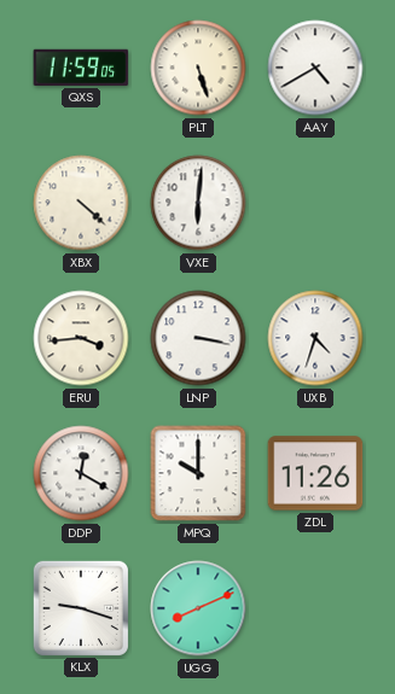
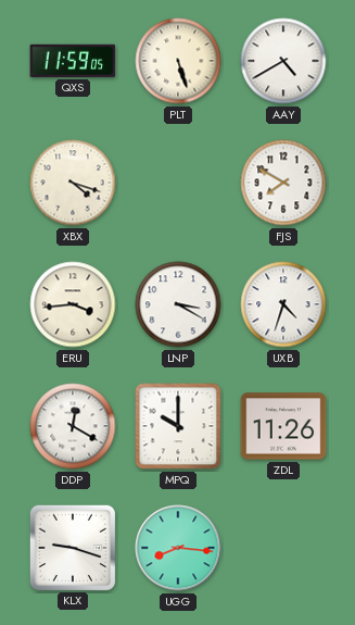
XBX: 4:22 -> 4:18
VXE: 6:01 -> none
FJS: none -> 7:50
LNP: 3:17 -> 3:20
UGG: 8:11 -> 8:16
